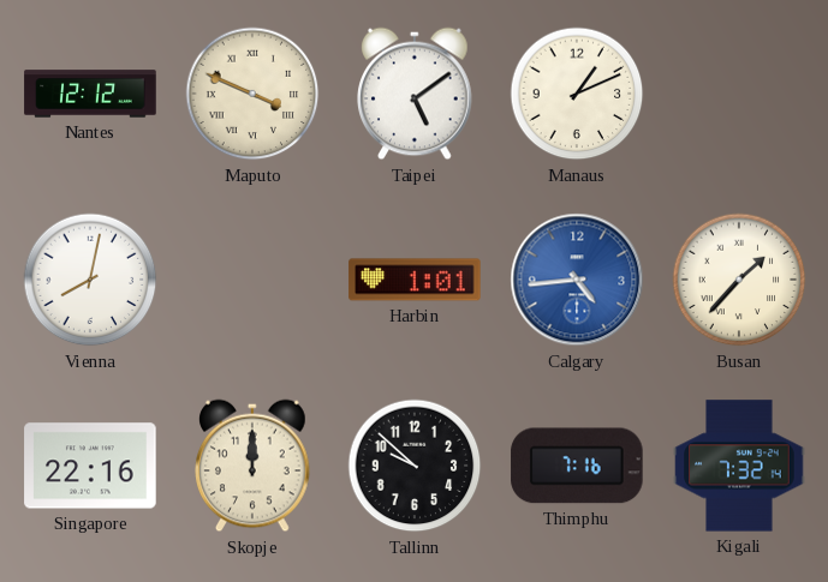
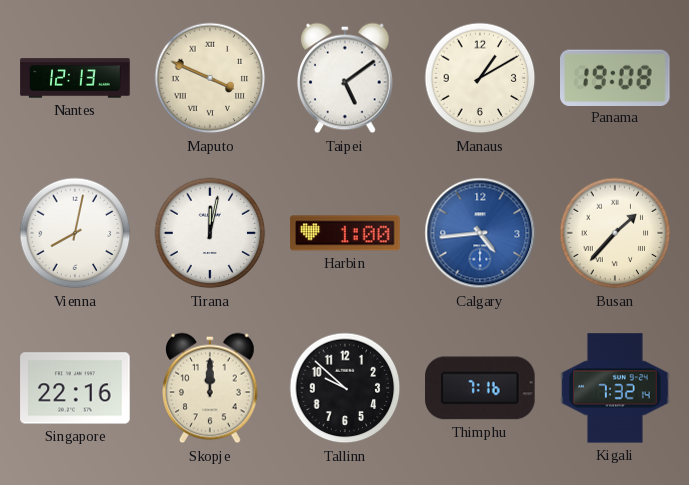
Nantes: 12:12 -> 12:13
Manaus: 1:11 -> 1:10
Panama: none -> 19:08
Tirana: none -> 12:02
Harbin: 1:01 -> 1:00
